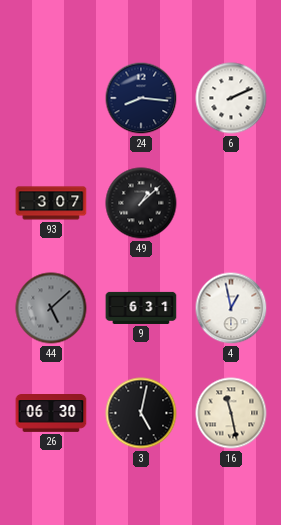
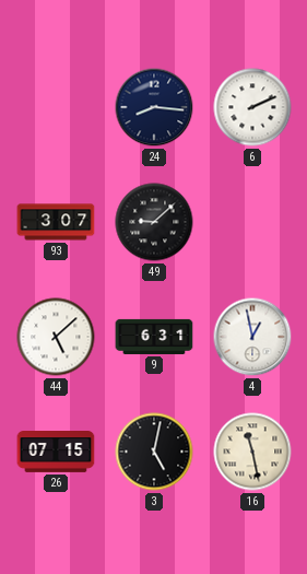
49: 1:08 -> 9:08
44 dial: grey -> white
26: 06:30 -> 07:15
